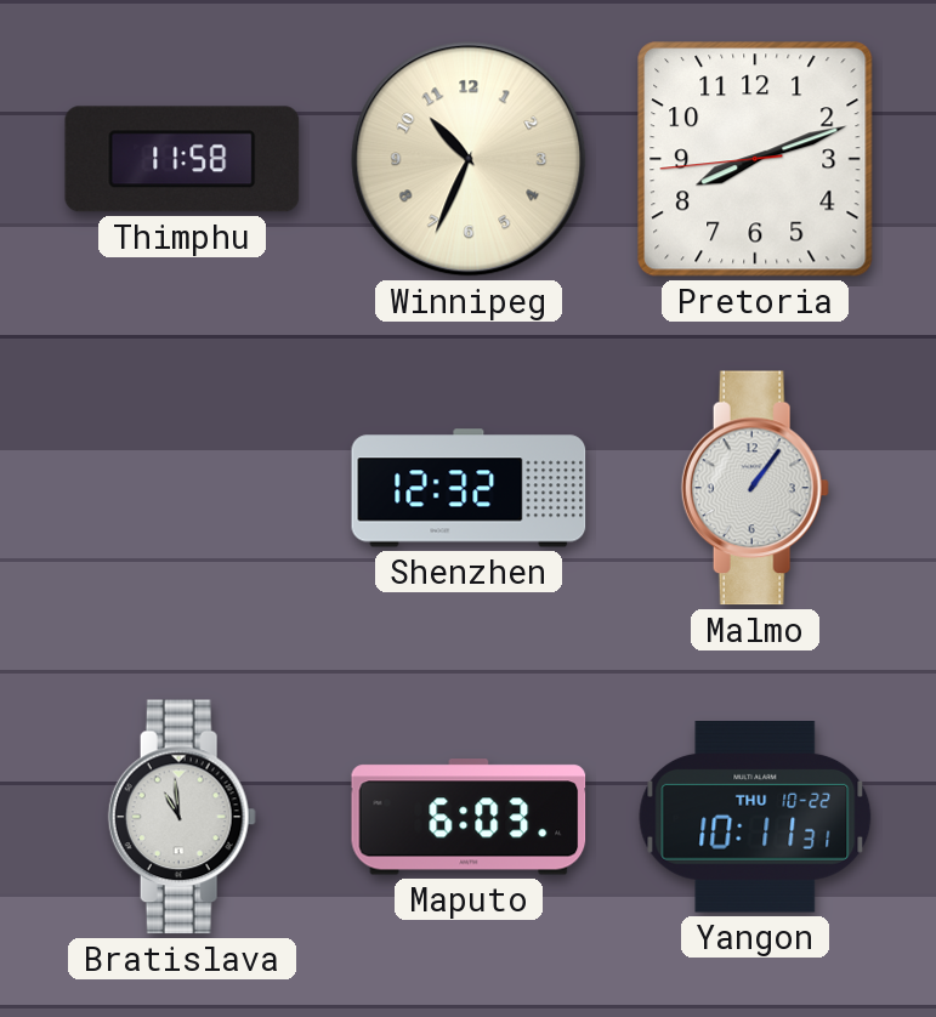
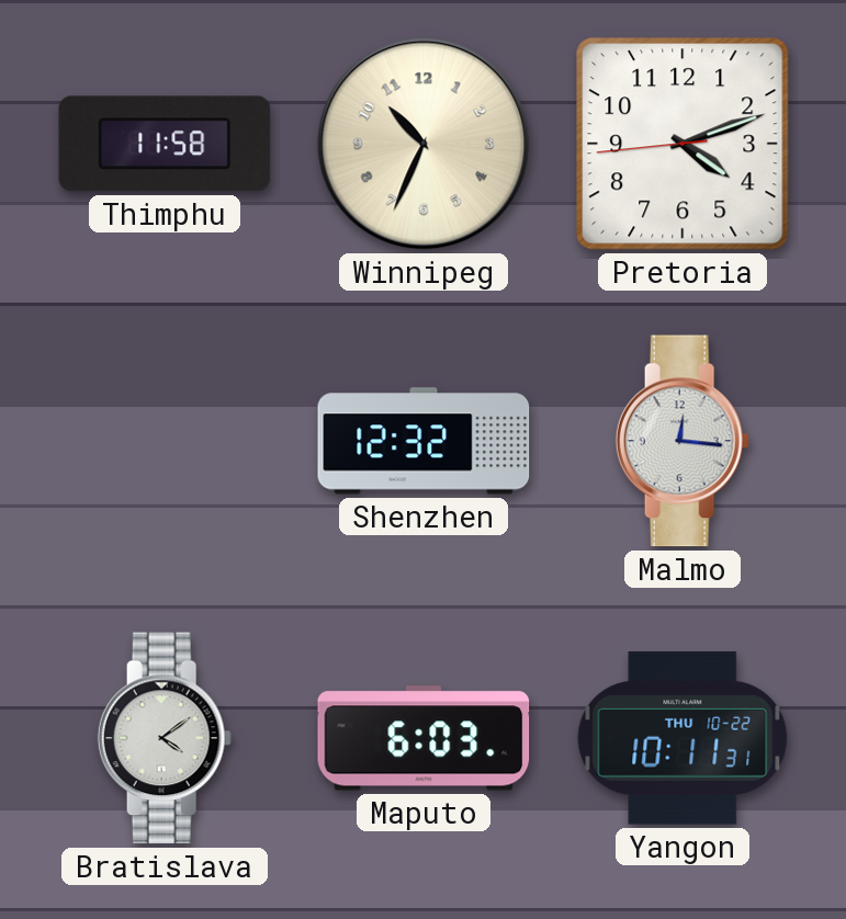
Pretoria: 8:11 -> 4:11
Malmo: 1:06 -> 12:16
Bratislava: 10:59 -> 4:09
